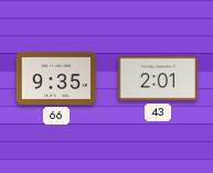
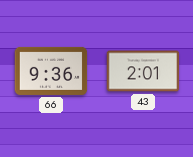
66: 9:35 -> 9:36
